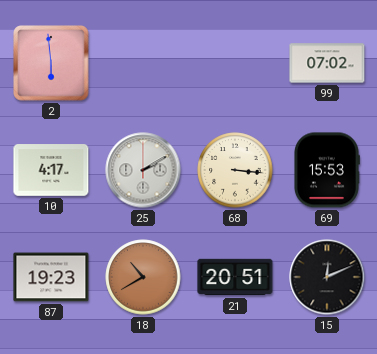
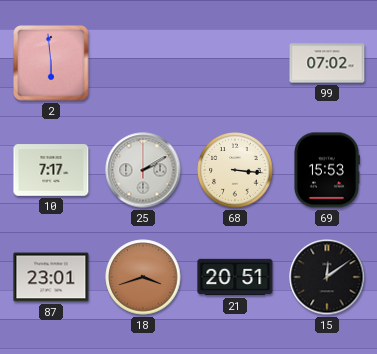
10: 4:17 -> 7:17
87: 19:23 -> 23:01
18: 10:40 -> 3:42
15: 12:11 -> 12:09
